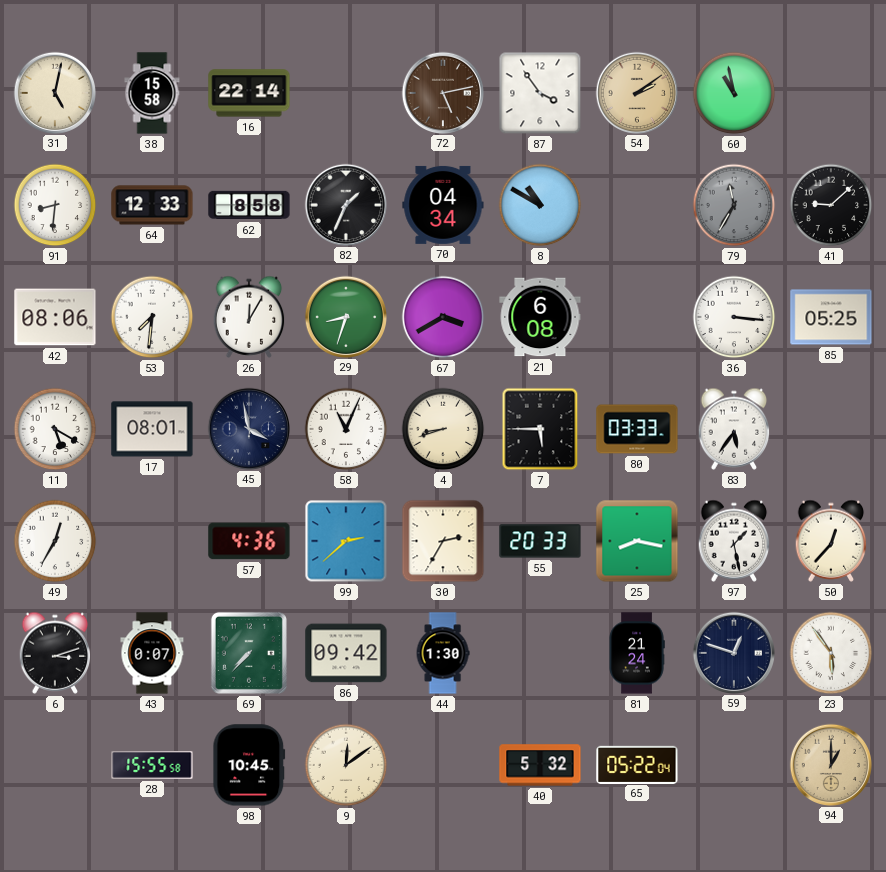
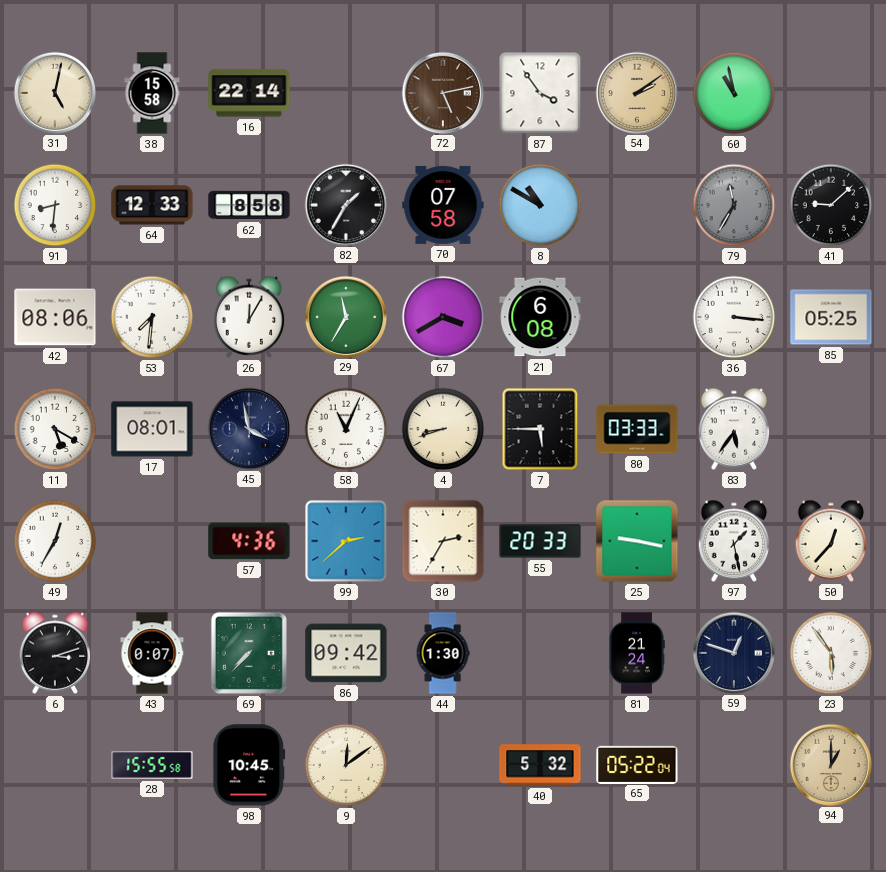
82: 1:34 -> 1:35
70: 04:34 -> 07:58
29: 8:33 -> 11:35
25: 8:17 -> 9:17
